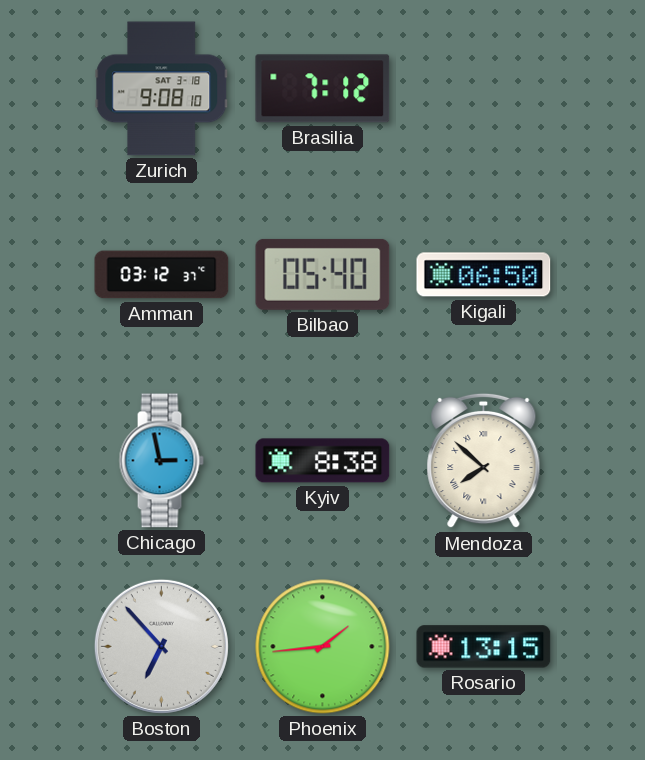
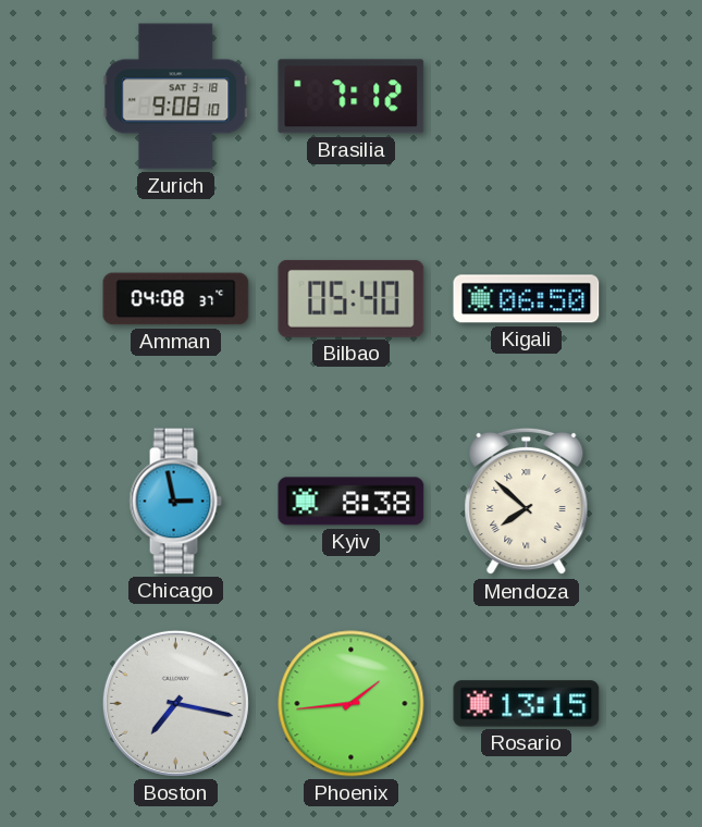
Amman: 03:12 -> 04:08
Boston: 6:53 -> 7:17
